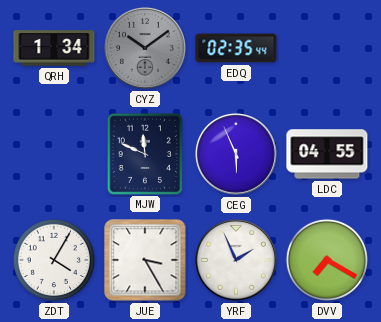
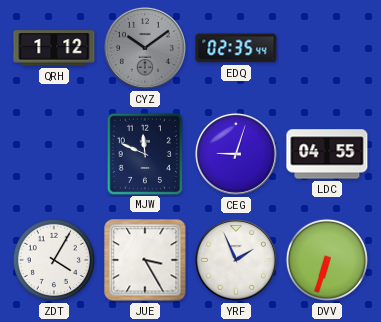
QRH: 1:34 -> 1:12
CEG: 5:56 -> 9:03
DVV: 7:20 -> 6:33
